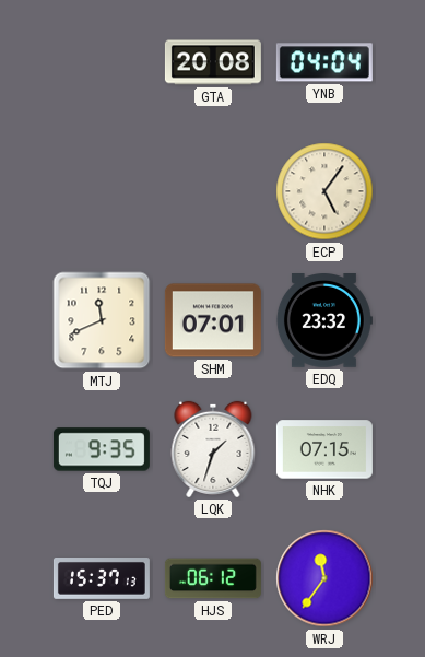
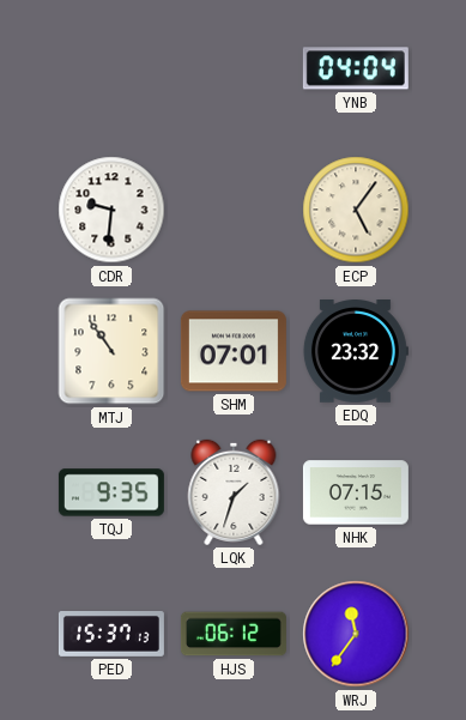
GTA: 20:08 -> none
CDR: none -> 9:31
MTJ: 11:41 -> 10:54
